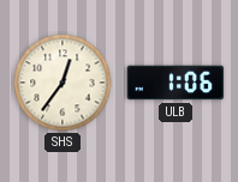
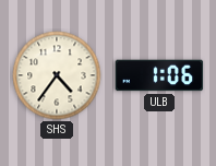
SHS: 12:36 -> 4:36
